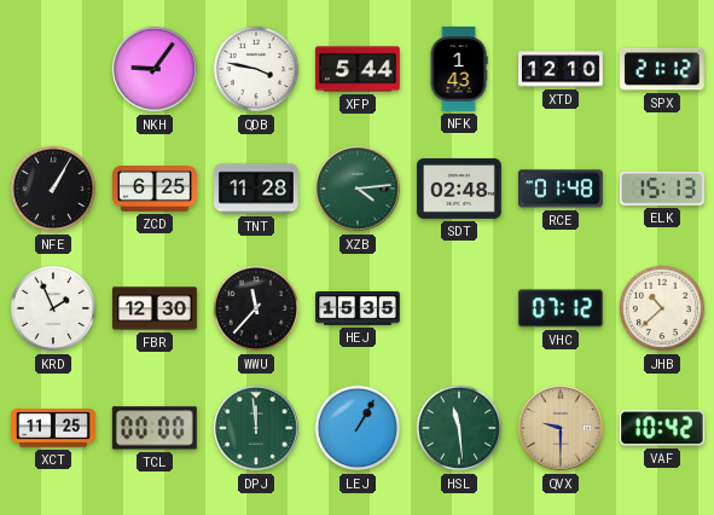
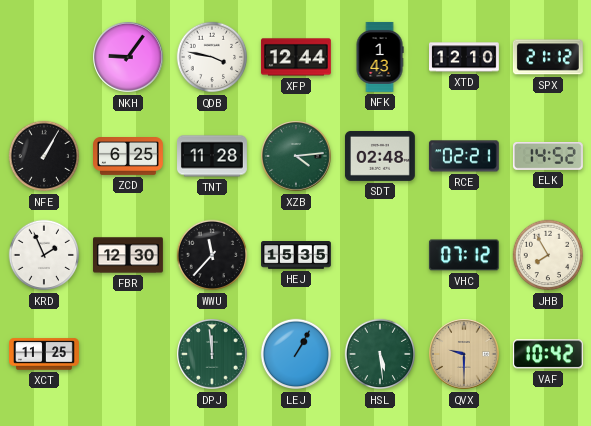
XFP: 5:44 -> 12:44
RCE: 01:48 -> 02:21
ELK: 15:13 -> 14:52
JHB: 10:38 -> 7:55
TCL: 00:00 -> none
HSL: 11:29 -> 5:29
